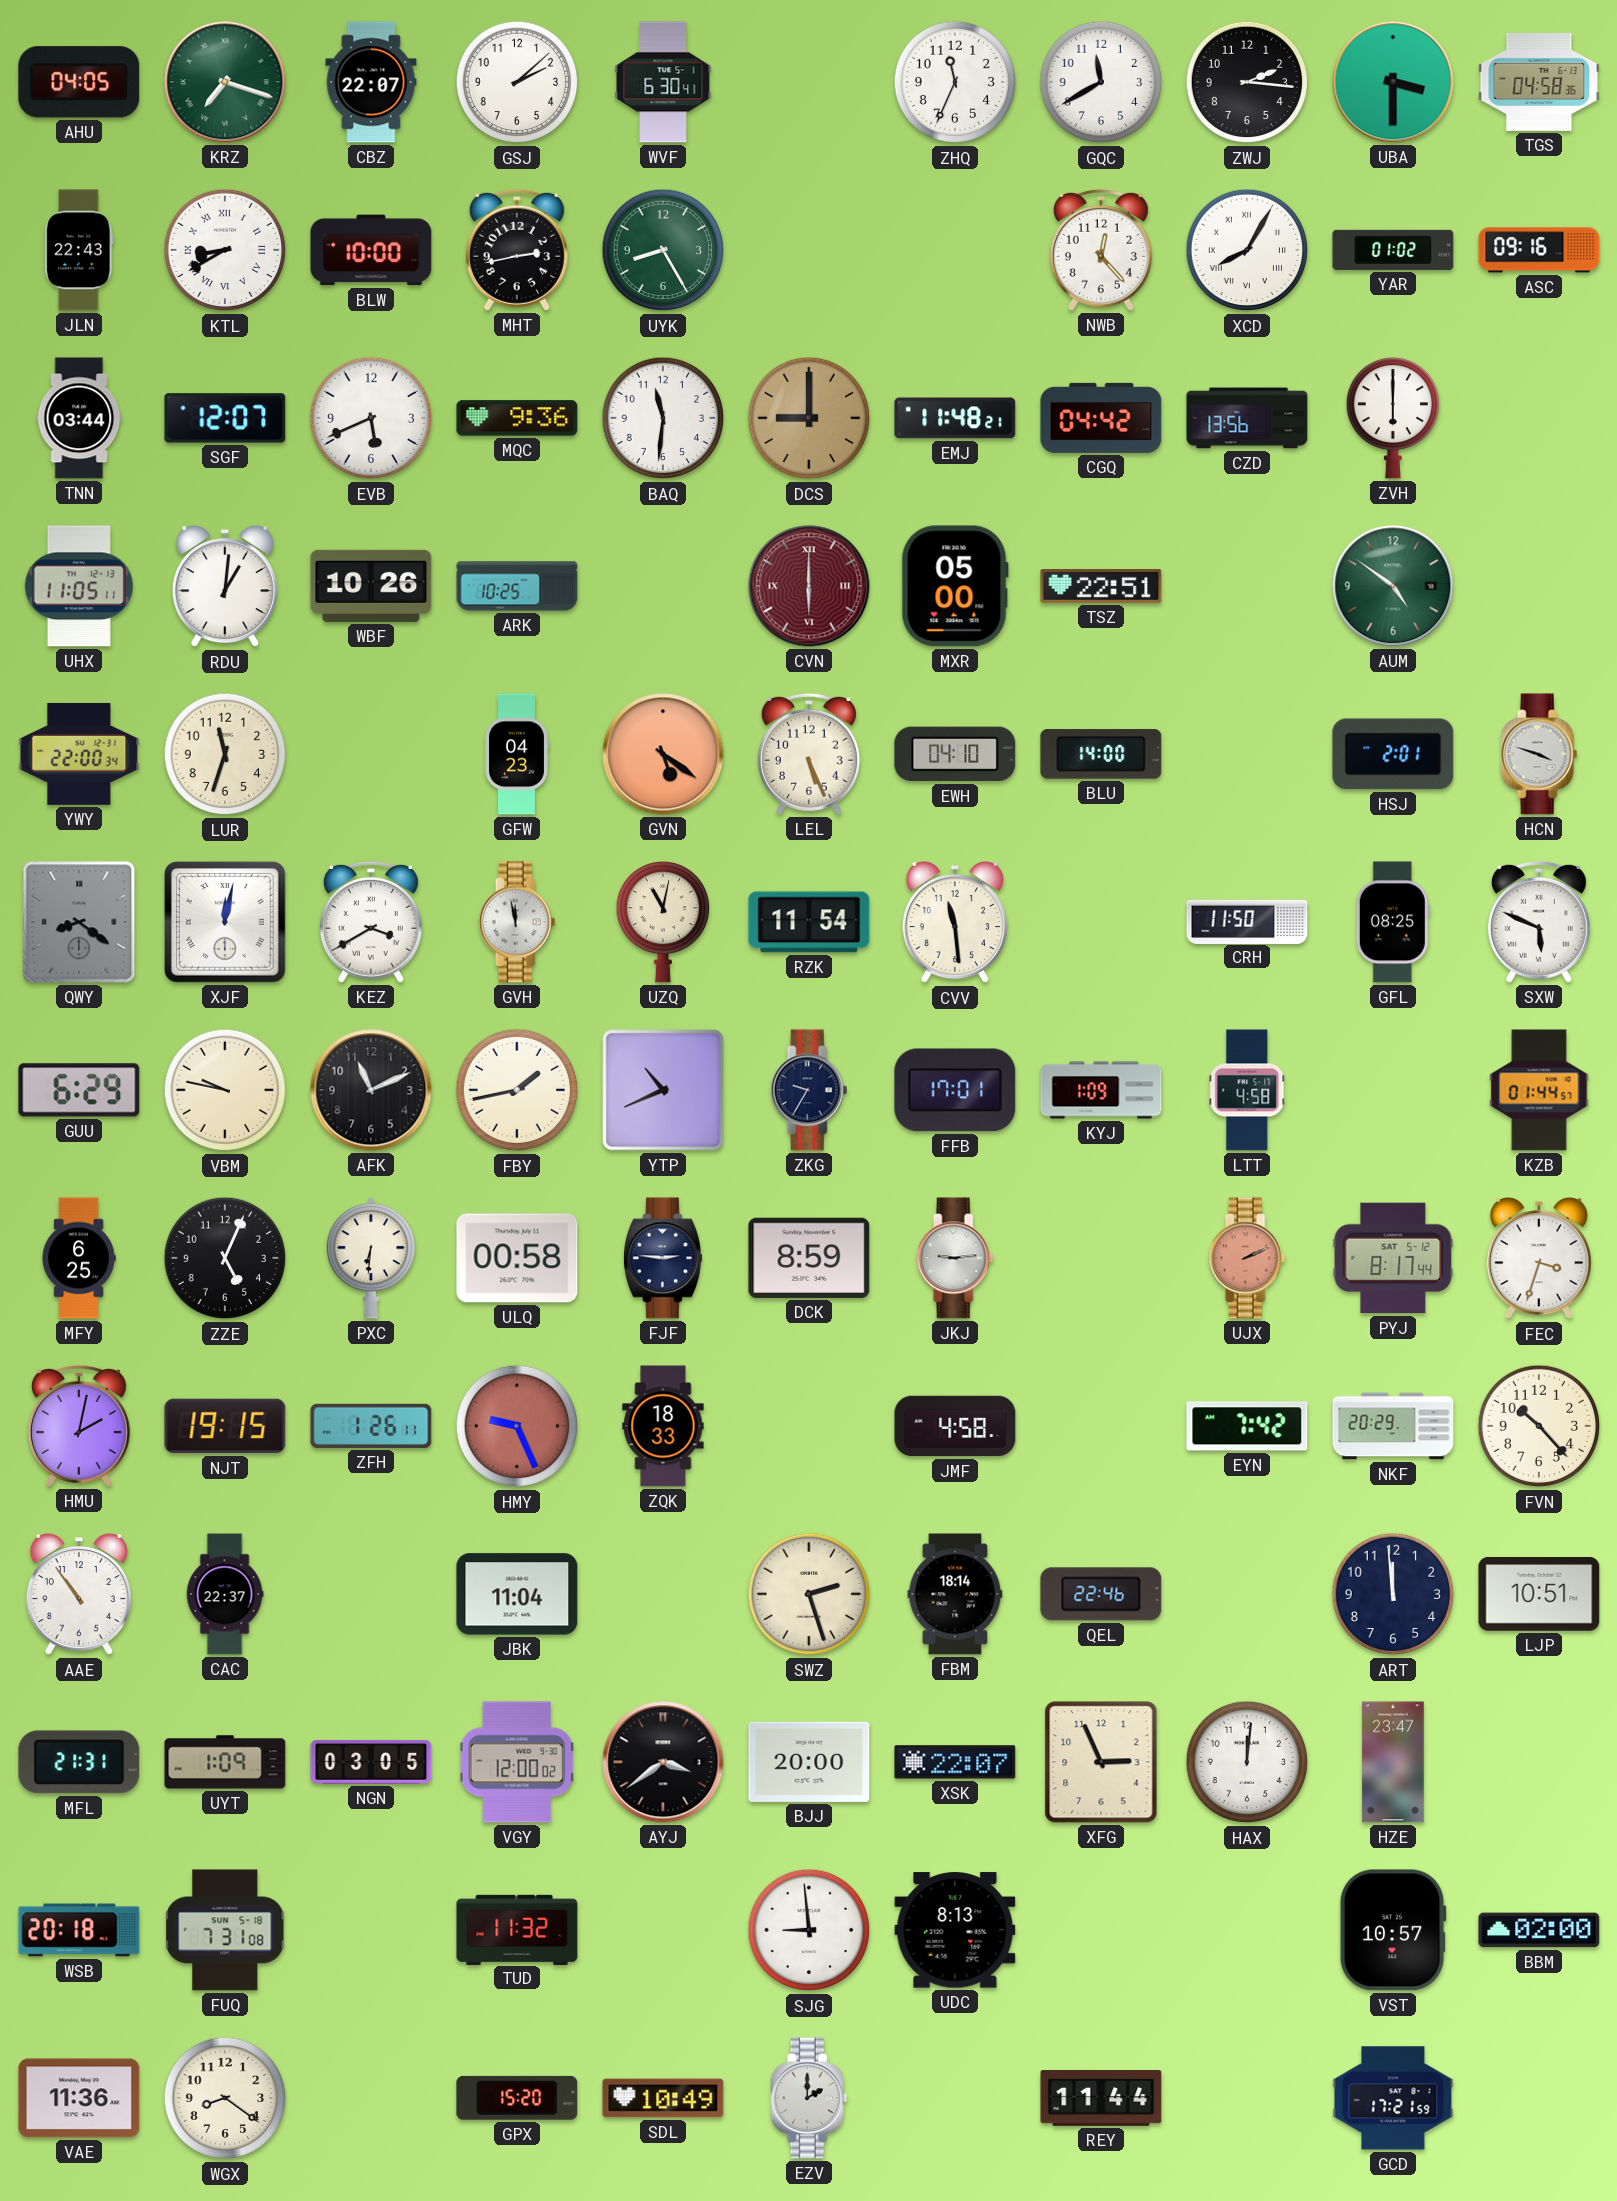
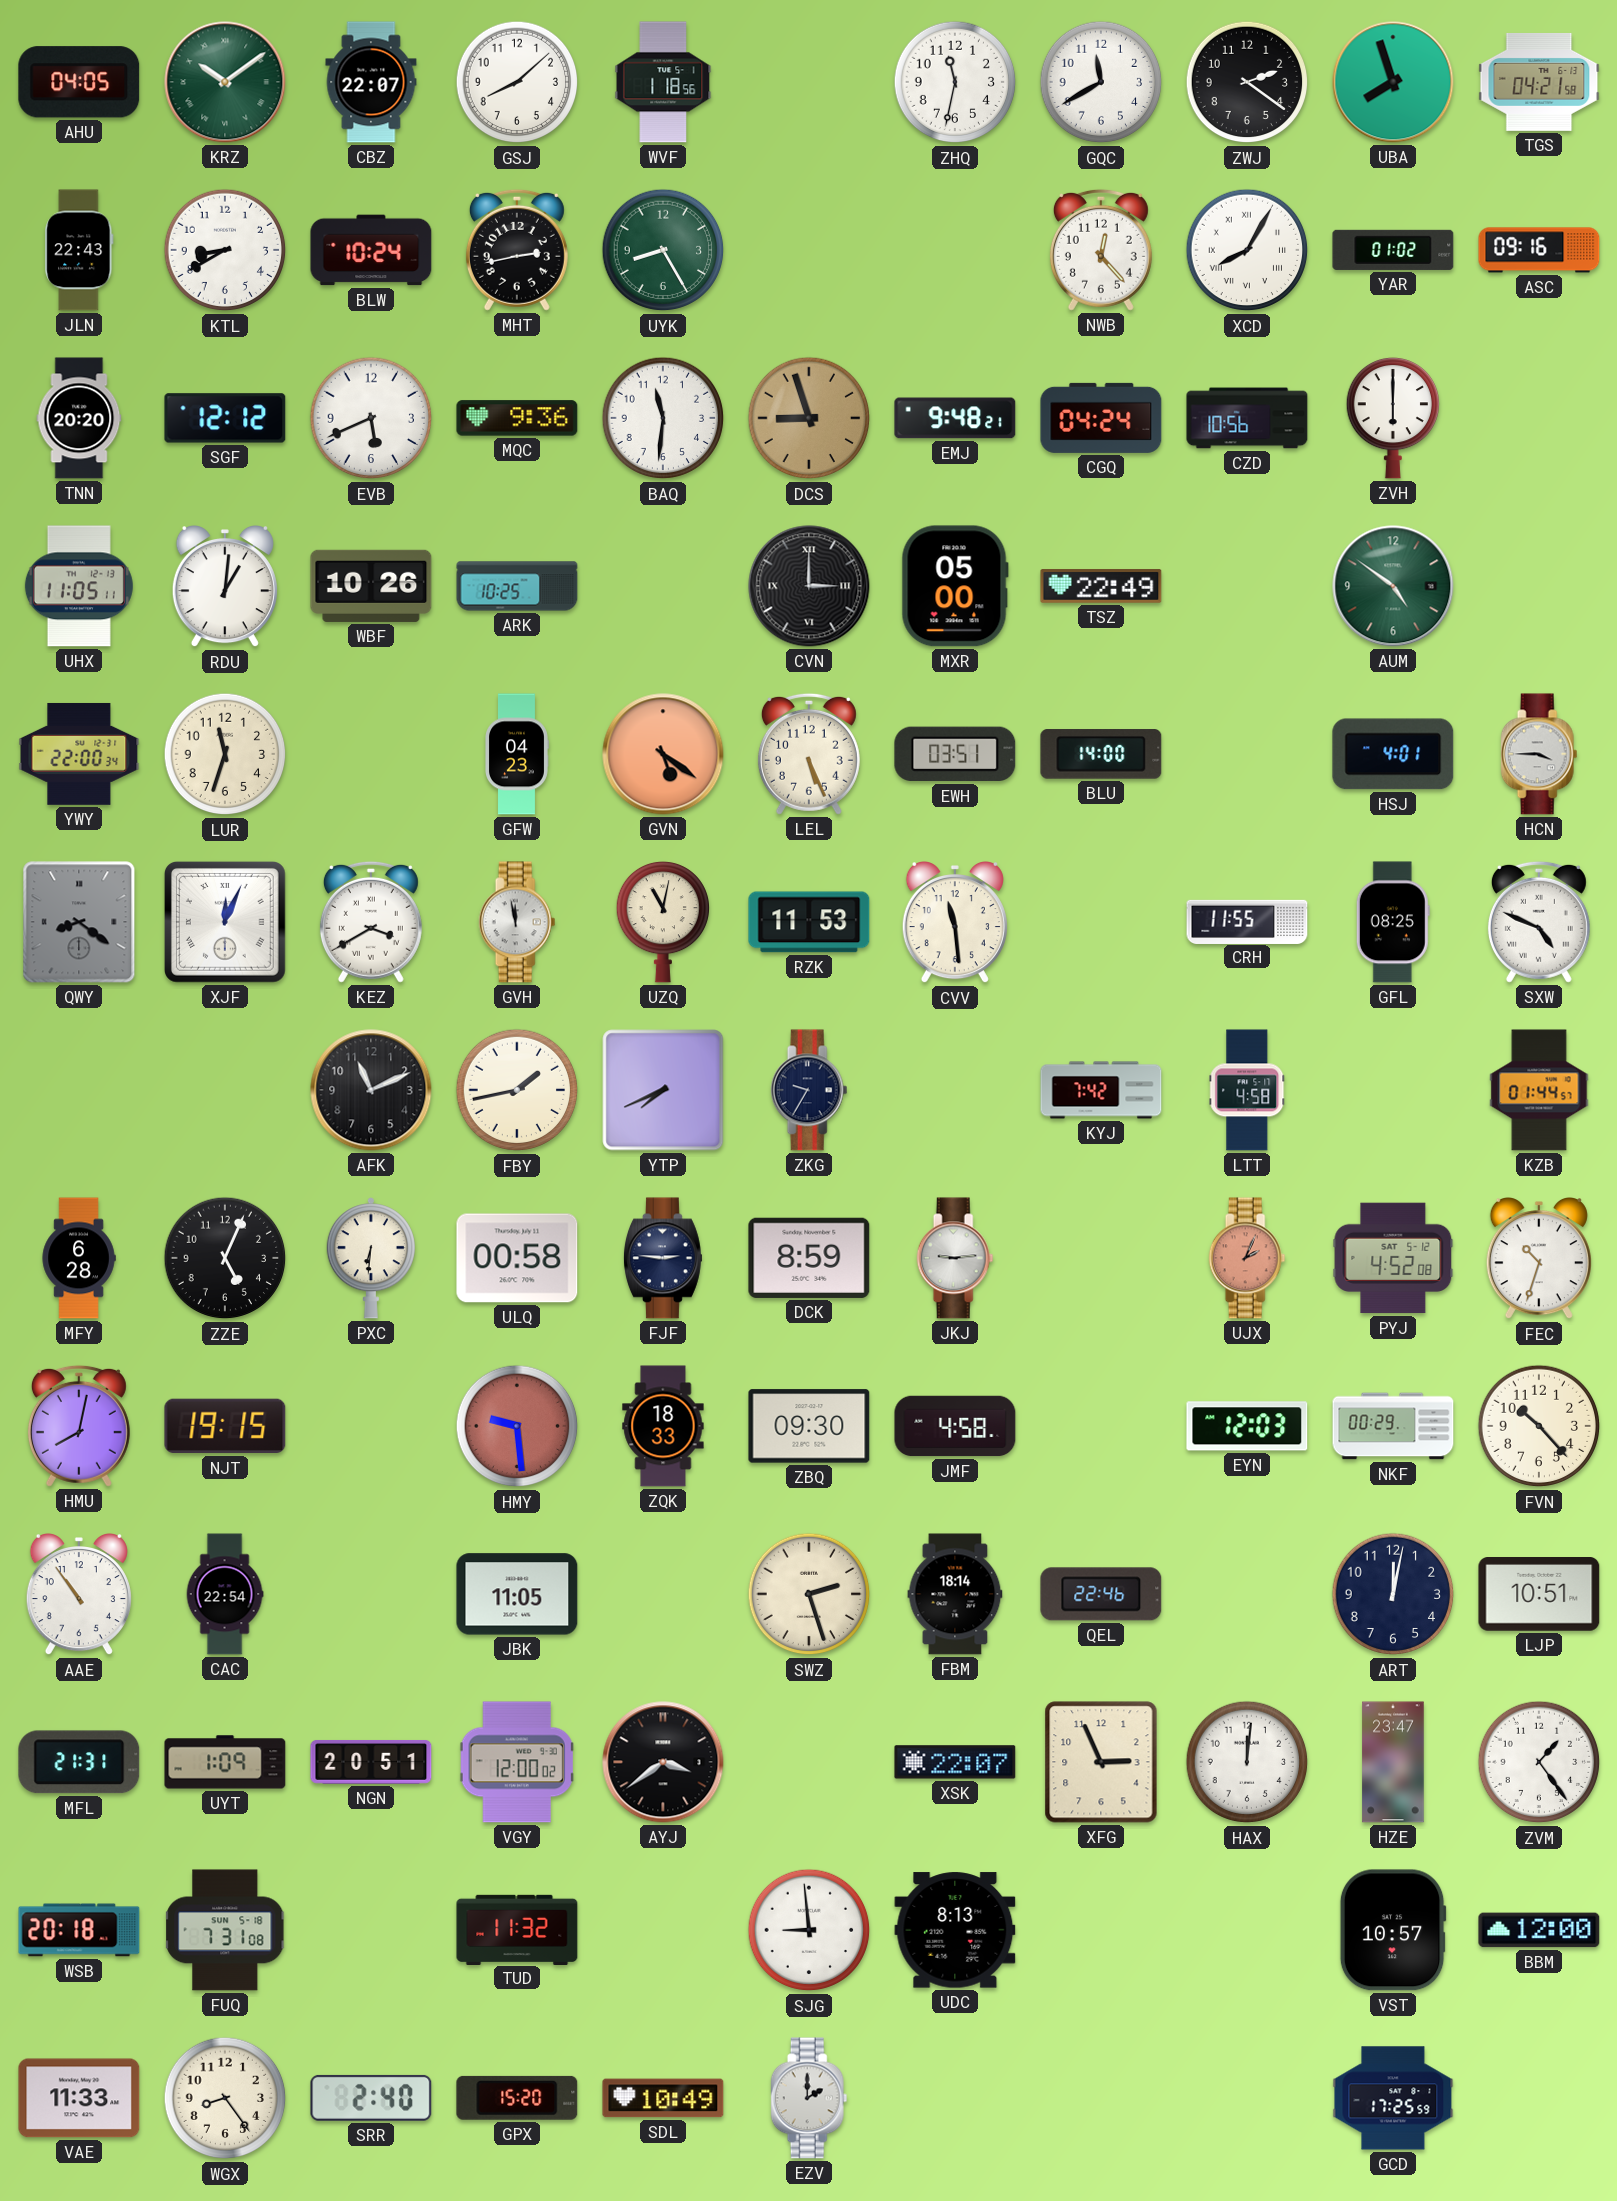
KRZ: 7:18 -> 10:09
GSJ: 2:08 -> 8:08
WVF: 6:30 -> 1:18
ZHQ: 11:34 -> 11:32
ZWJ: 2:16 -> 2:21
UBA: 3:30 -> 7:57
TGS: 04:58 -> 04:21
KTL numerals: Roman -> Arabic
BLW: 10:00 -> 10:24
TNN: 03:44 -> 20:20
SGF: 12:07 -> 12:12
DCS: 9:00 -> 8:57
EMJ: 11:48 -> 9:48
CGQ: 04:42 -> 04:24
CZD: 13:56 -> 10:56
CVN: 6:00 -> 3:00
CVN dial: burgundy -> black
TSZ: 22:51 -> 22:49
EWH: 04:10 -> 03:51
HSJ: 2:01 -> 4:01
HCN: 3:48 -> 3:45
XJF: 12:02 -> 12:04
RZK: 11:54 -> 11:53
CRH: 11:50 -> 11:55
SXW: 5:49 -> 4:49
GUU: 6:29 -> none
VBM: 9:47 -> none
YTP: 10:41 -> 7:41
FFB: 17:01 -> none
KYJ: 1:09 -> 7:42
MFY: 6:25 -> 6:28
UJX: 2:11 -> 2:04
PYJ: 8:17 -> 4:52
FEC: 3:33 -> 10:33
HMU: 2:02 -> 8:02
ZFH: 1:26 -> none
HMY: 9:26 -> 9:29
ZBQ: none -> 09:30
EYN: 7:42 -> 12:03
NKF: 20:29 -> 00:29
CAC: 22:37 -> 22:54
JBK: 11:04 -> 11:05
ART: 11:59 -> 12:02
NGN: 03:05 -> 20:51
BJJ: 20:00 -> none
ZVM: none -> 1:24
BBM: 02:00 -> 12:00
VAE: 11:36 -> 11:33
WGX: 8:21 -> 8:24
SRR: none -> 2:40
REY: 11:44 -> none
GCD: 17:21 -> 17:25
